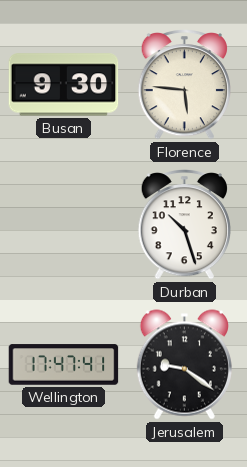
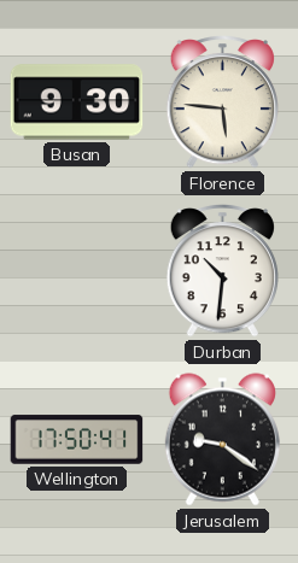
Durban: 10:27 -> 10:31
Wellington: 17:47 -> 17:50
